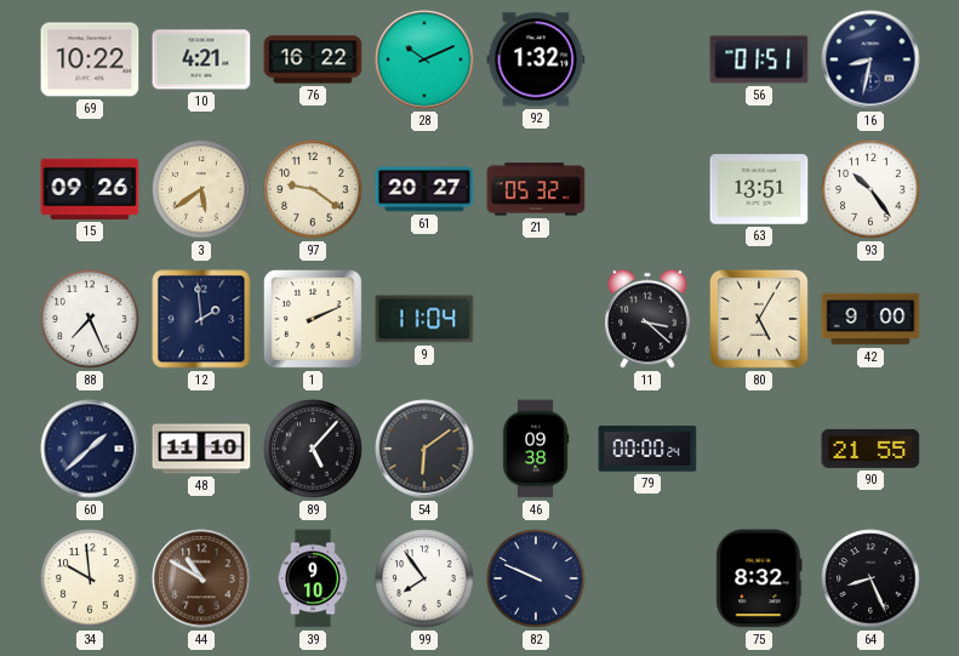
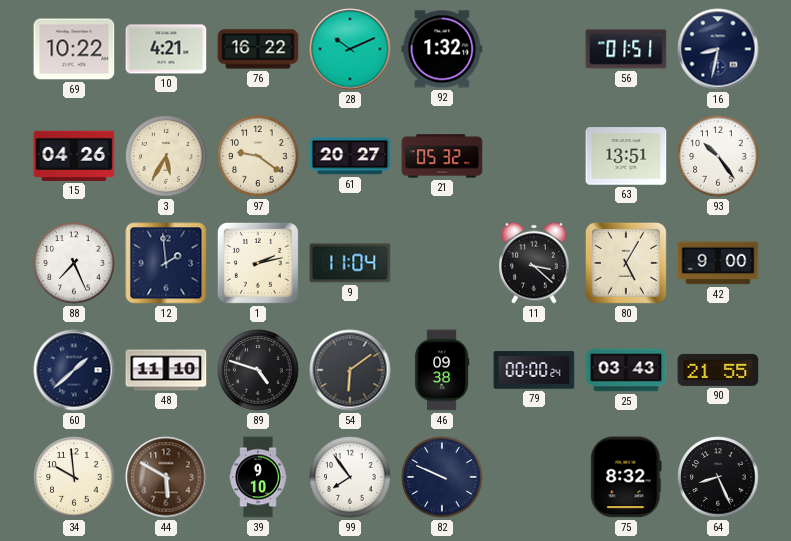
15: 09:26 -> 04:26
3: 5:39 -> 5:35
1: 2:11 -> 2:13
89: 5:07 -> 4:48
25: none -> 03:43
44: 10:50 -> 5:50
